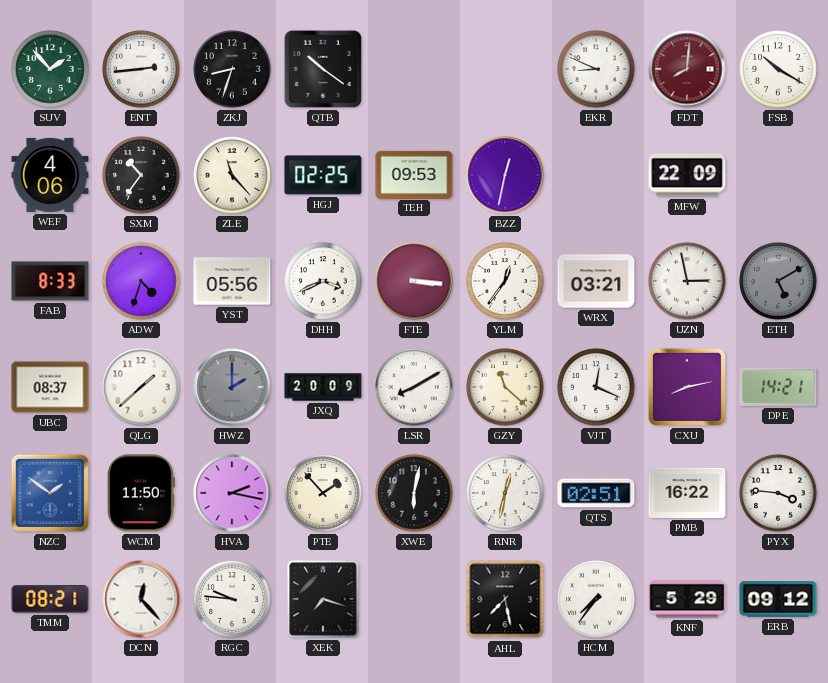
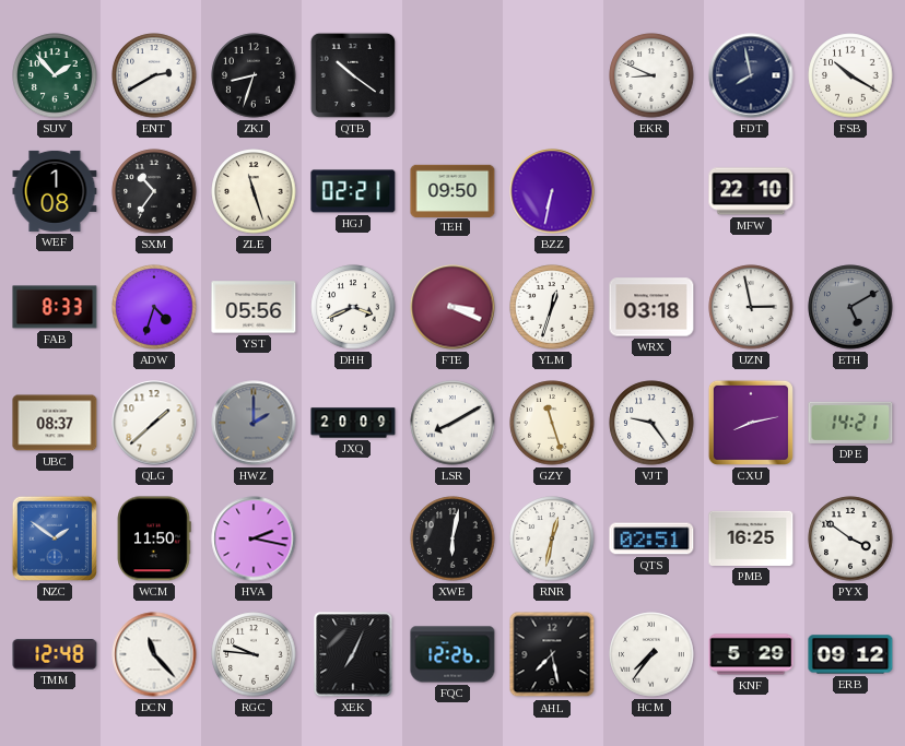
ENT: 2:44 -> 2:40
FDT: 8:01 -> 7:58
FDT dial: burgundy -> navy
WEF: 4:06 -> 1:08
ZLE: 11:23 -> 11:27
HGJ: 02:25 -> 02:21
TEH: 09:53 -> 09:50
BZZ: 12:32 -> 6:32
MFW: 22:09 -> 22:10
FTE: 3:16 -> 3:19
YLM: 12:36 -> 12:33
WRX: 03:21 -> 03:18
GZY: 11:22 -> 11:27
VJT: 12:19 -> 9:24
PTE: 1:53 -> none
PMB: 16:22 -> 16:25
PYX: 3:46 -> 3:51
TMM: 08:21 -> 12:48
DCN: 12:23 -> 11:23
XEK: 7:18 -> 7:04
FQC: none -> 12:26
